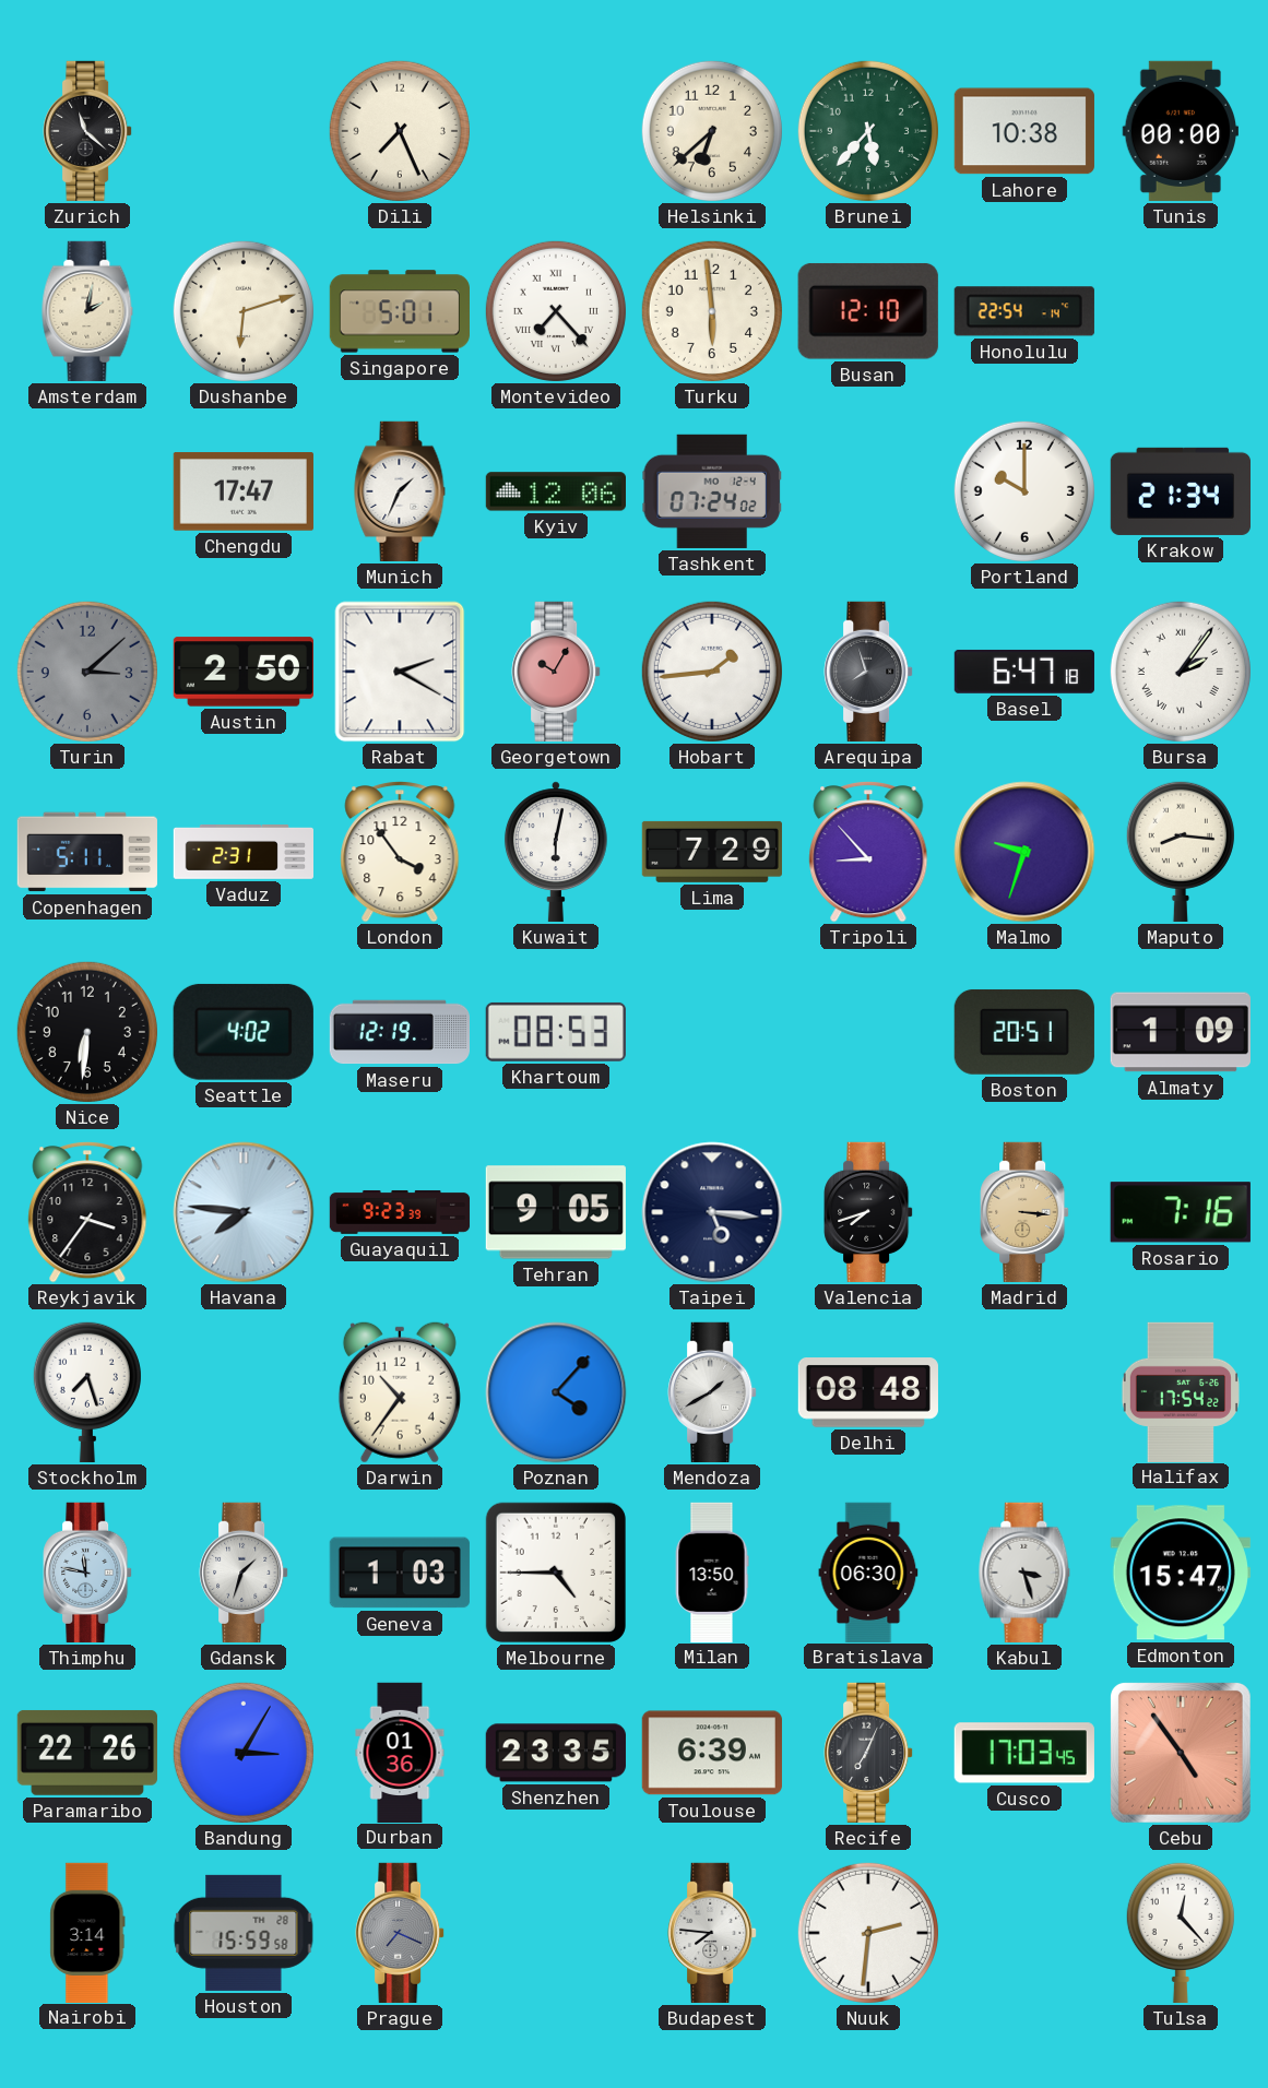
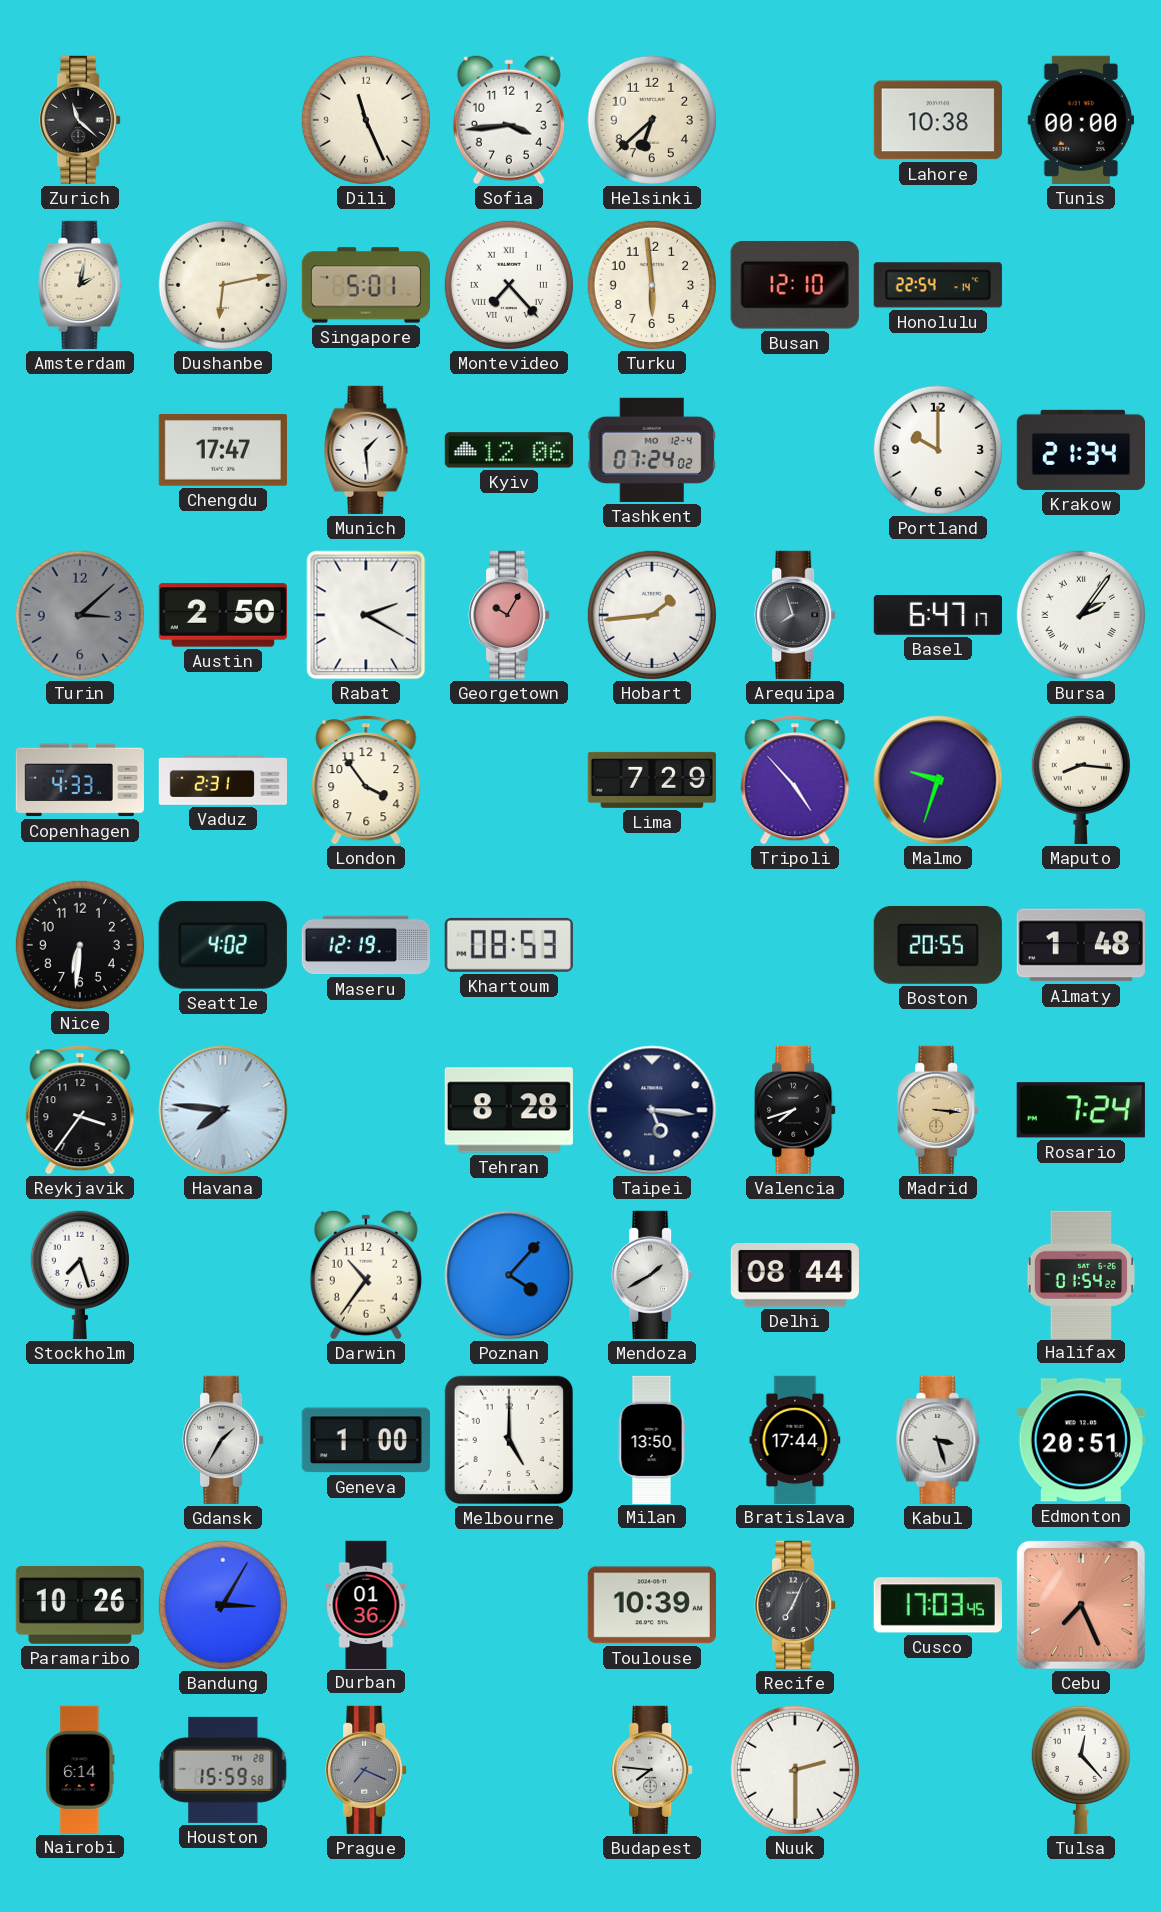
Dili: 7:26 -> 11:26
Sofia: none -> 3:44
Brunei: 5:37 -> none
Dushanbe: 6:12 -> 6:13
Munich: 1:34 -> 1:29
Basel: 6:47:18 -> 6:47:17
Copenhagen: 5:11 -> 4:33
Kuwait: 6:02 -> none
Tripoli: 8:53 -> 4:53
Boston: 20:51 -> 20:55
Almaty: 1:09 -> 1:48
Guayaquil: 9:23 -> none
Tehran: 9:05 -> 8:28
Rosario: 7:16 -> 7:24
Delhi: 08:48 -> 08:44
Halifax: 17:54 -> 01:54
Thimphu: 11:47 -> none
Gdansk: 1:33 -> 1:35
Geneva: 1:03 -> 1:00
Melbourne: 4:45 -> 5:00
Bratislava: 06:30 -> 17:44
Edmonton: 15:47 -> 20:51
Paramaribo: 22:26 -> 10:26
Shenzhen: 23:35 -> none
Toulouse: 6:39 -> 10:39
Cebu: 4:54 -> 7:26
Nairobi: 3:14 -> 6:14
Nuuk: 2:31 -> 2:30
